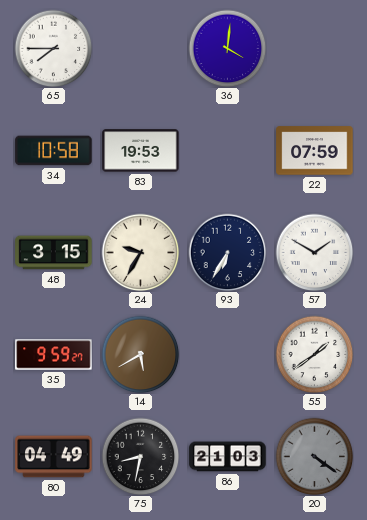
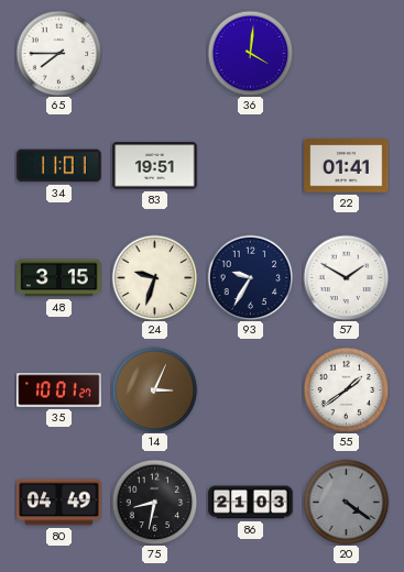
34: 10:58 -> 11:01
83: 19:53 -> 19:51
22: 07:59 -> 01:41
24: 9:35 -> 9:33
93: 6:35 -> 9:35
35: 9:59 -> 10:01
14: 5:40 -> 3:04
